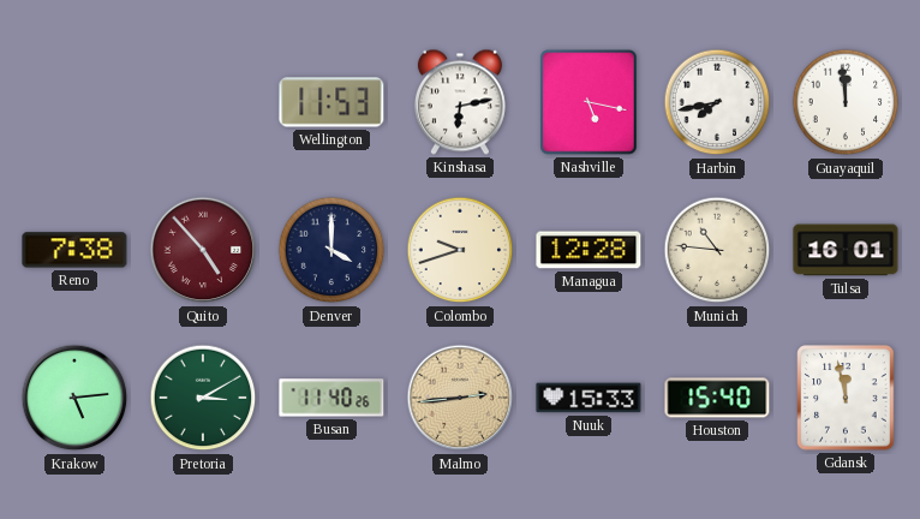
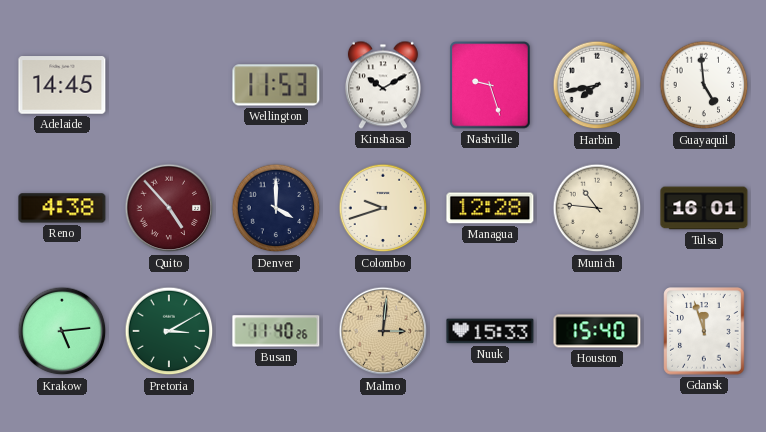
Adelaide: none -> 14:45
Kinshasa: 6:13 -> 10:10
Nashville: 5:17 -> 9:27
Guayaquil: 11:59 -> 4:59
Reno: 7:38 -> 4:38
Malmo: 2:44 -> 3:01
Gdansk: 11:58 -> 11:57
